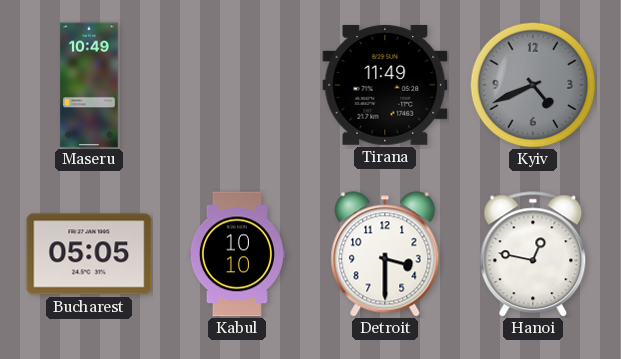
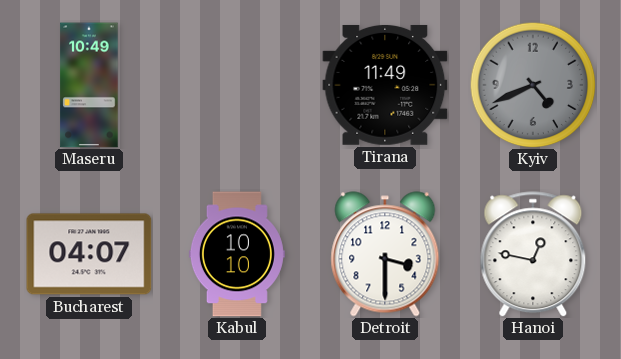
Bucharest: 05:05 -> 04:07
